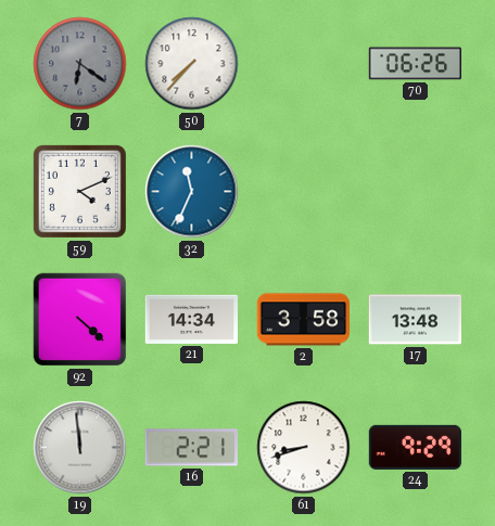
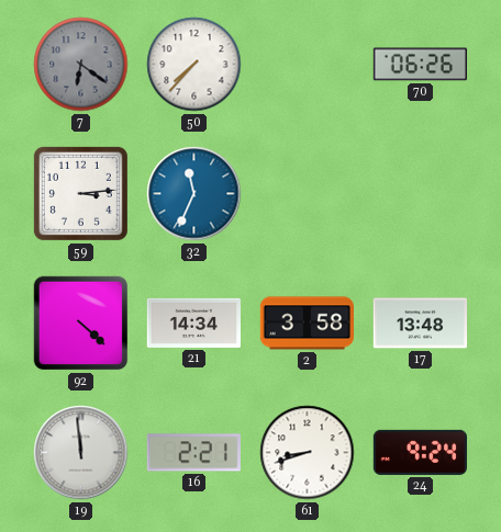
59: 4:11 -> 3:14
24: 9:29 -> 9:24
